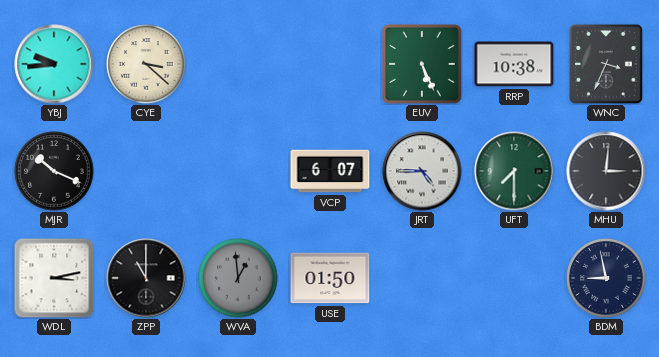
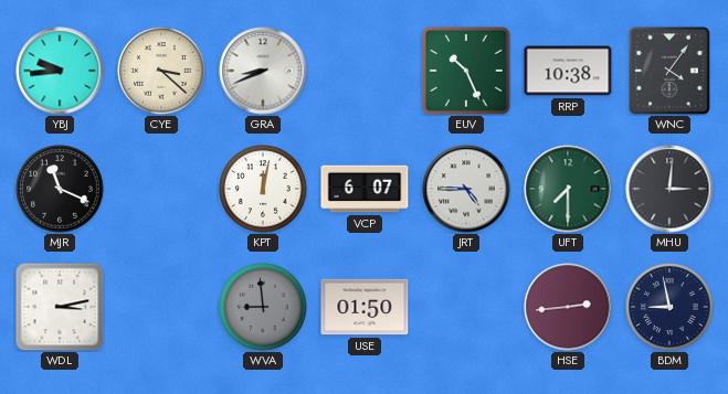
GRA: none -> 8:41
EUV: 5:26 -> 10:26
WNC: 3:34 -> 4:06
MJR: 10:19 -> 11:19
KPT: none -> 12:02
ZPP: 11:00 -> none
WVA: 12:59 -> 8:59
HSE: none -> 2:44
